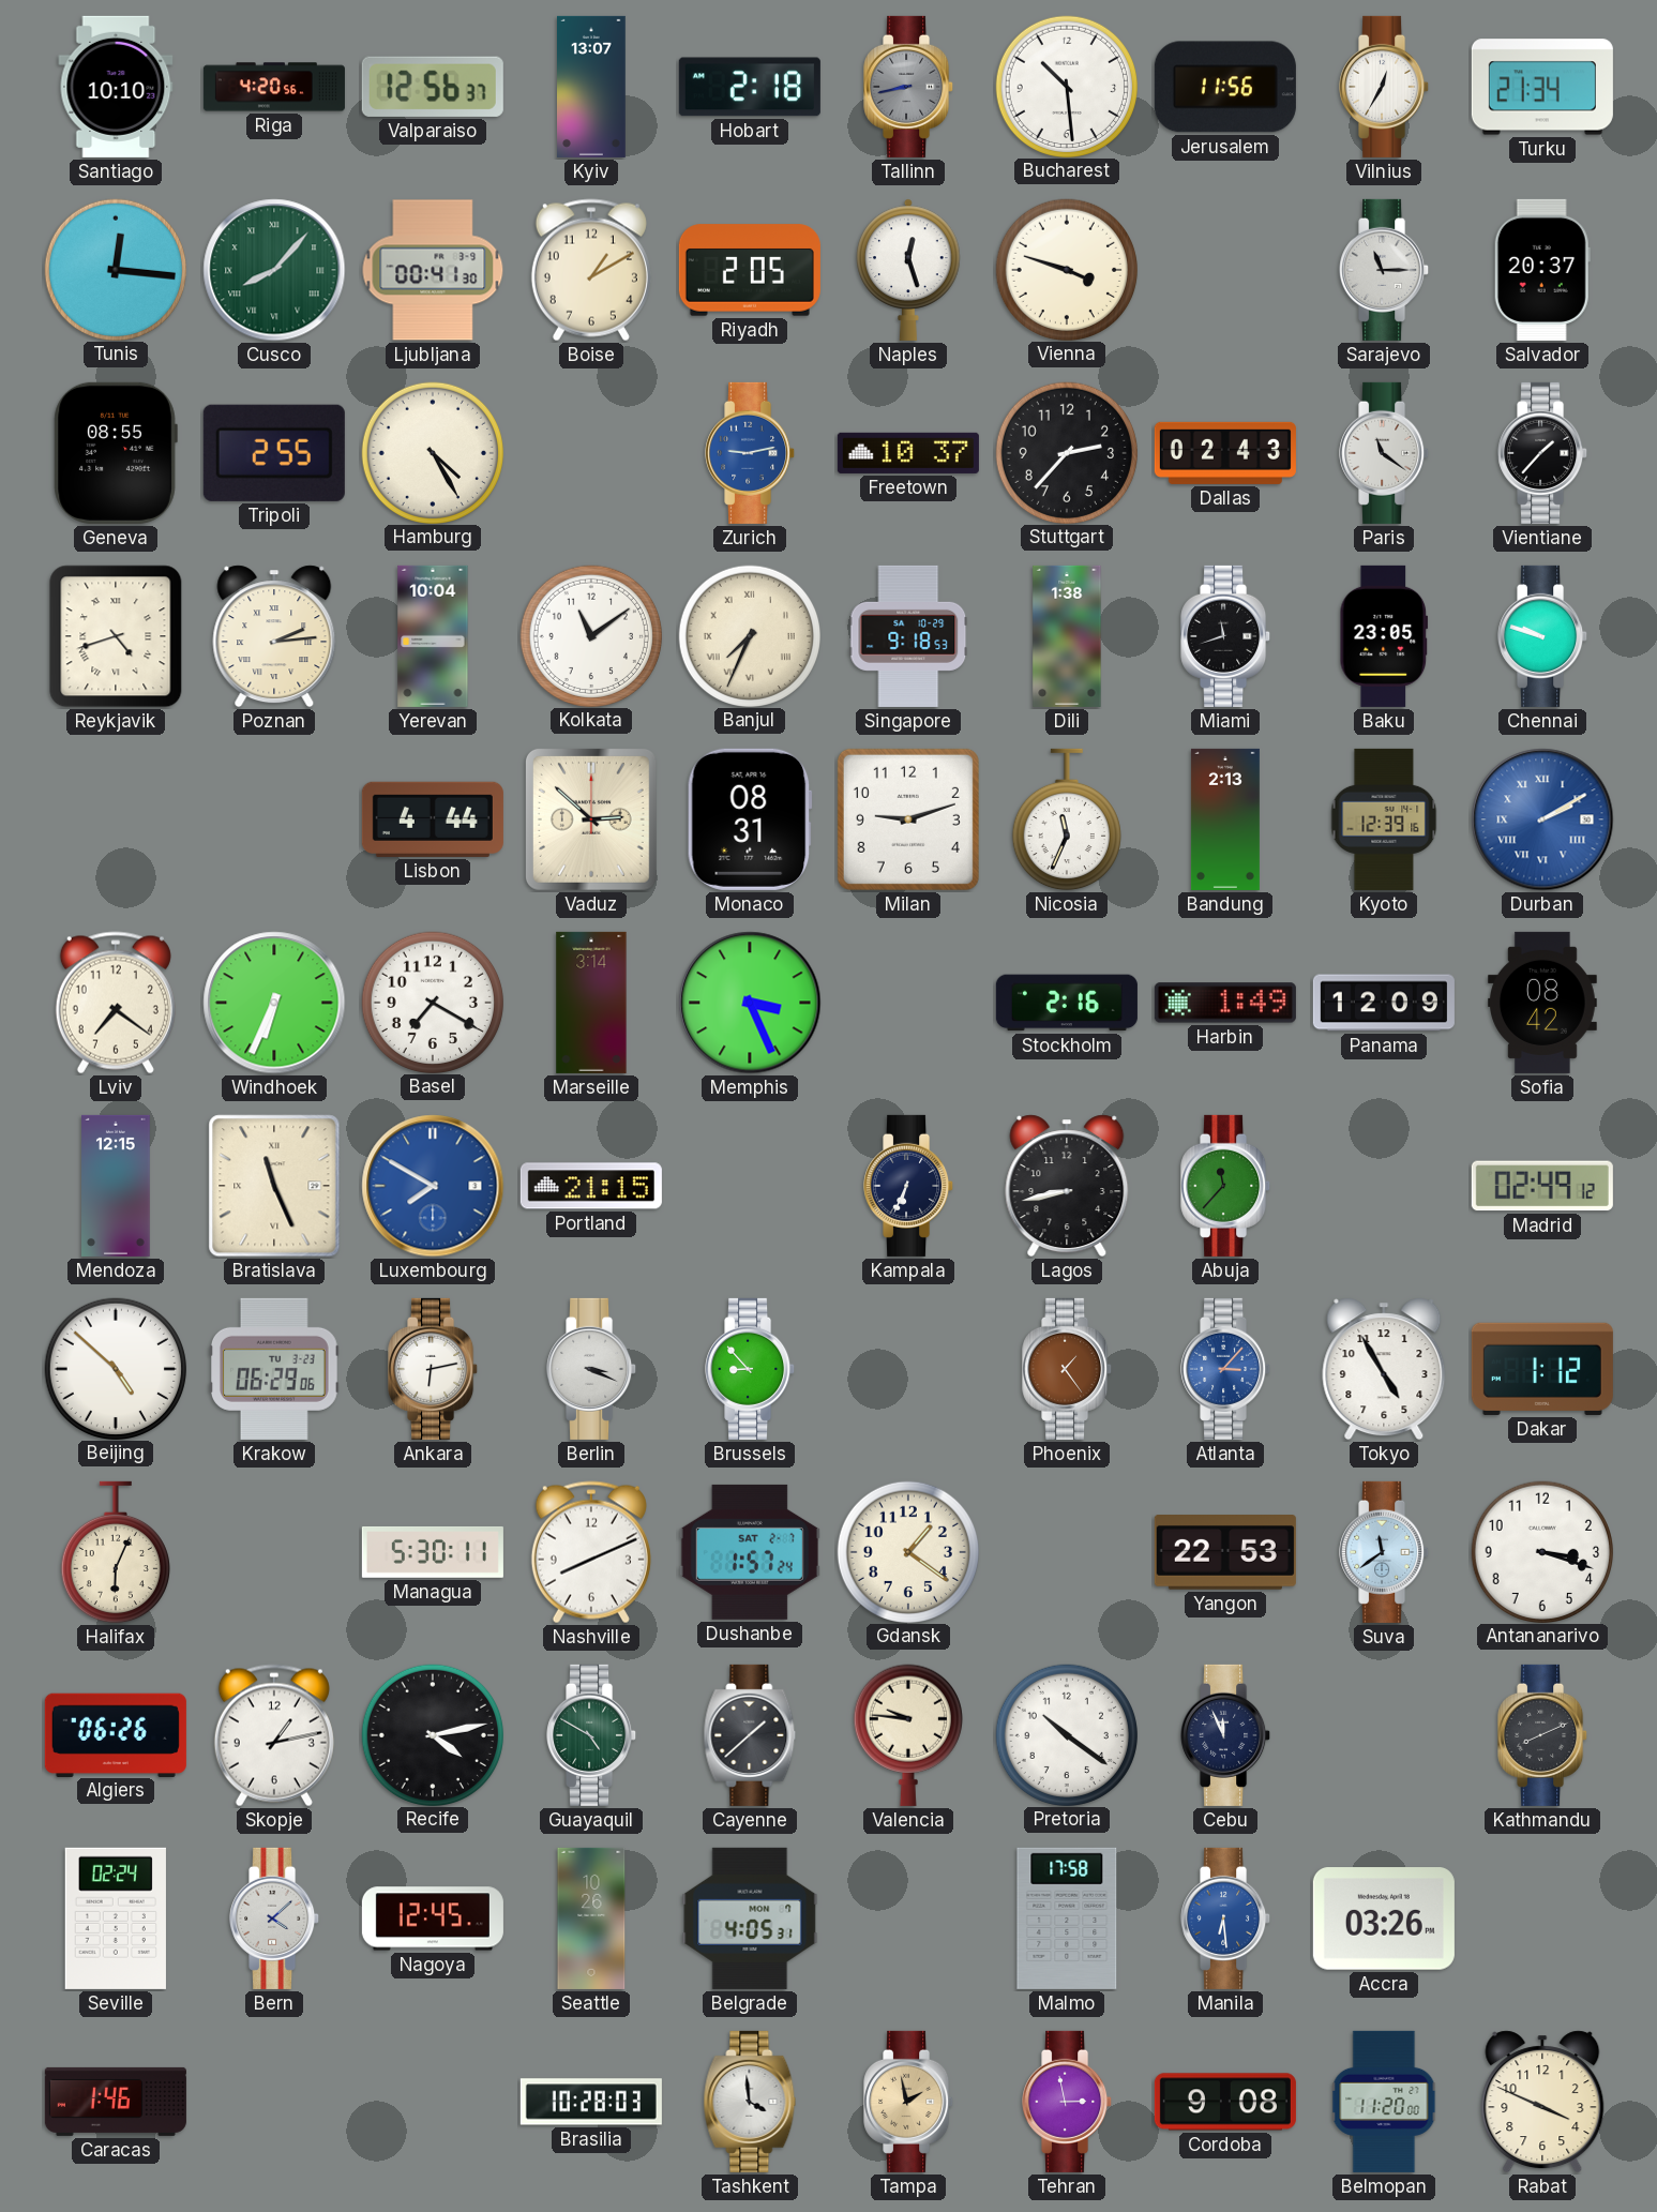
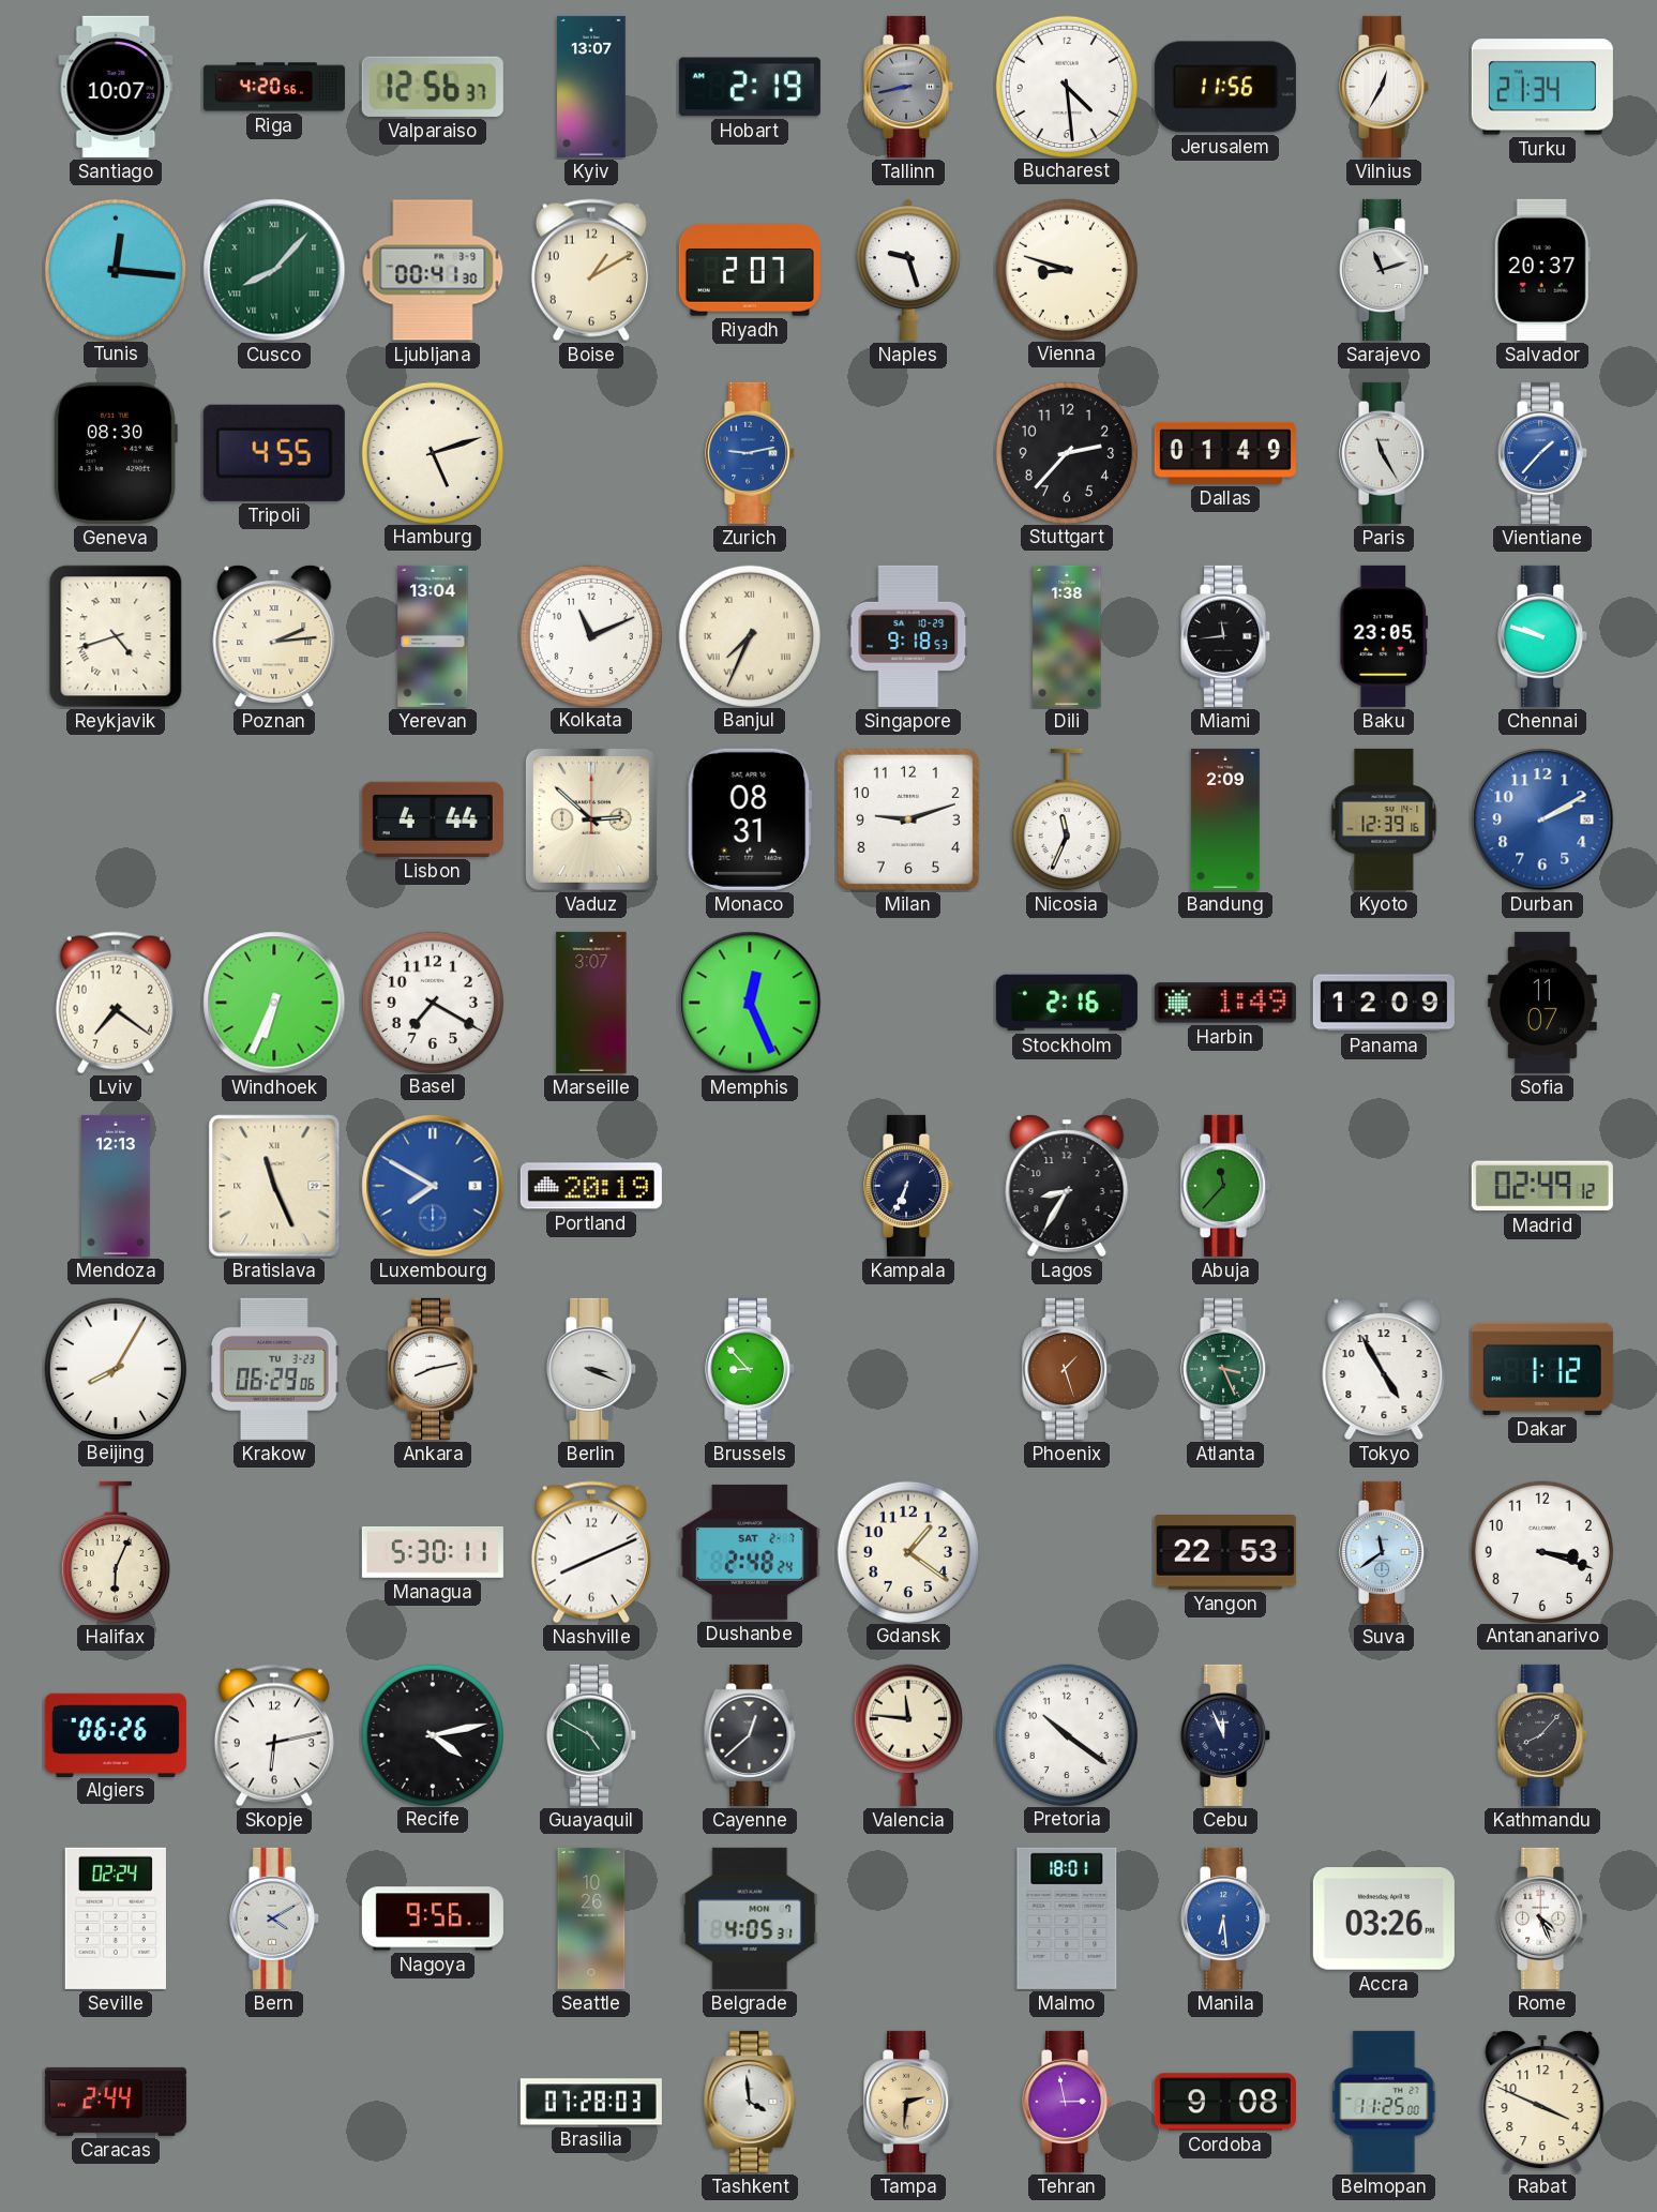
Santiago: 10:10 -> 10:07
Hobart: 2:18 -> 2:19
Bucharest: 10:29 -> 4:29
Riyadh: 2:05 -> 2:07
Naples: 12:27 -> 9:27
Vienna: 3:48 -> 8:48
Sarajevo: 11:15 -> 11:12
Geneva: 08:55 -> 08:30
Tripoli: 2:55 -> 4:55
Hamburg: 4:25 -> 5:12
Freetown: 10:37 -> none
Dallas: 02:43 -> 01:49
Paris: 11:21 -> 11:25
Vientiane dial: black -> blue
Yerevan: 10:04 -> 13:04
Kolkata: 11:09 -> 11:11
Miami: 11:42 -> 11:44
Bandung: 2:13 -> 2:09
Durban numerals: Roman -> Arabic
Marseille: 3:14 -> 3:07
Memphis: 3:26 -> 12:26
Sofia: 08:42 -> 11:07
Mendoza: 12:15 -> 12:13
Portland: 21:15 -> 20:19
Lagos: 8:43 -> 8:35
Beijing: 4:52 -> 8:05
Ankara: 6:13 -> 8:13
Phoenix: 1:24 -> 1:27
Atlanta: 3:07 -> 3:26
Atlanta dial: blue -> green
Dushanbe: 1:57 -> 2:48
Skopje: 1:13 -> 6:13
Cayenne: 1:38 -> 12:38
Valencia: 9:46 -> 11:46
Kathmandu: 8:11 -> 8:07
Bern: 4:08 -> 4:10
Nagoya: 12:45 -> 9:56
Malmo: 17:58 -> 18:01
Rome: none -> 4:26
Caracas: 1:46 -> 2:44
Brasilia: 10:28 -> 07:28
Tampa: 1:58 -> 2:31
Belmopan: 11:20 -> 11:25
